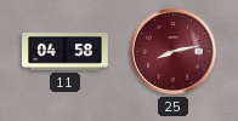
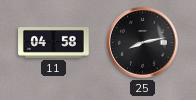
25 dial: burgundy -> black
